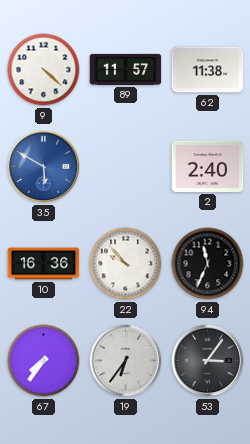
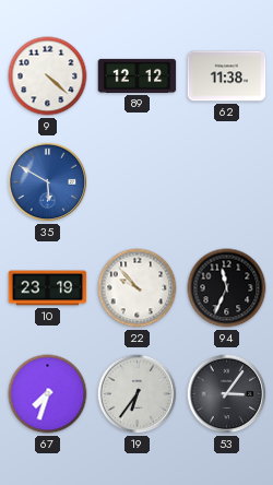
89: 11:57 -> 12:12
2: 2:40 -> none
10: 16:36 -> 23:19
67: 7:36 -> 7:33
